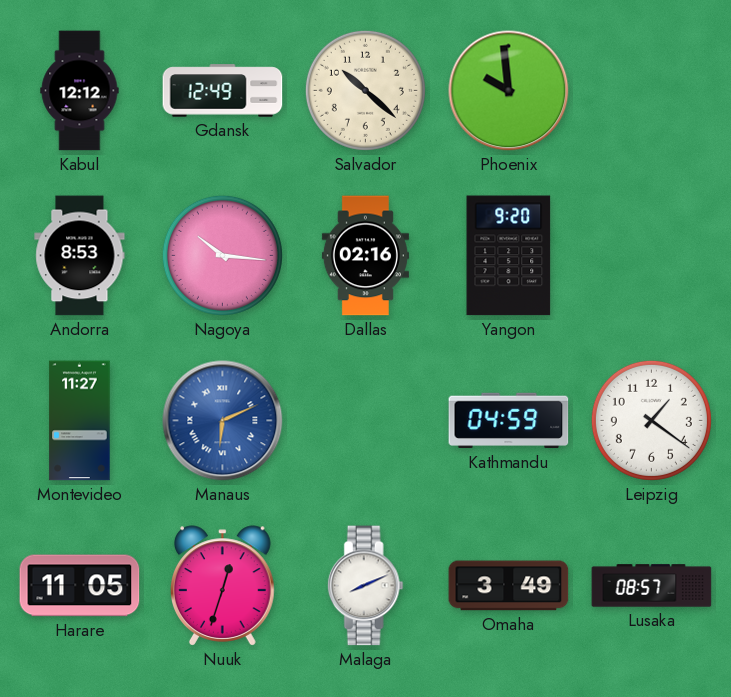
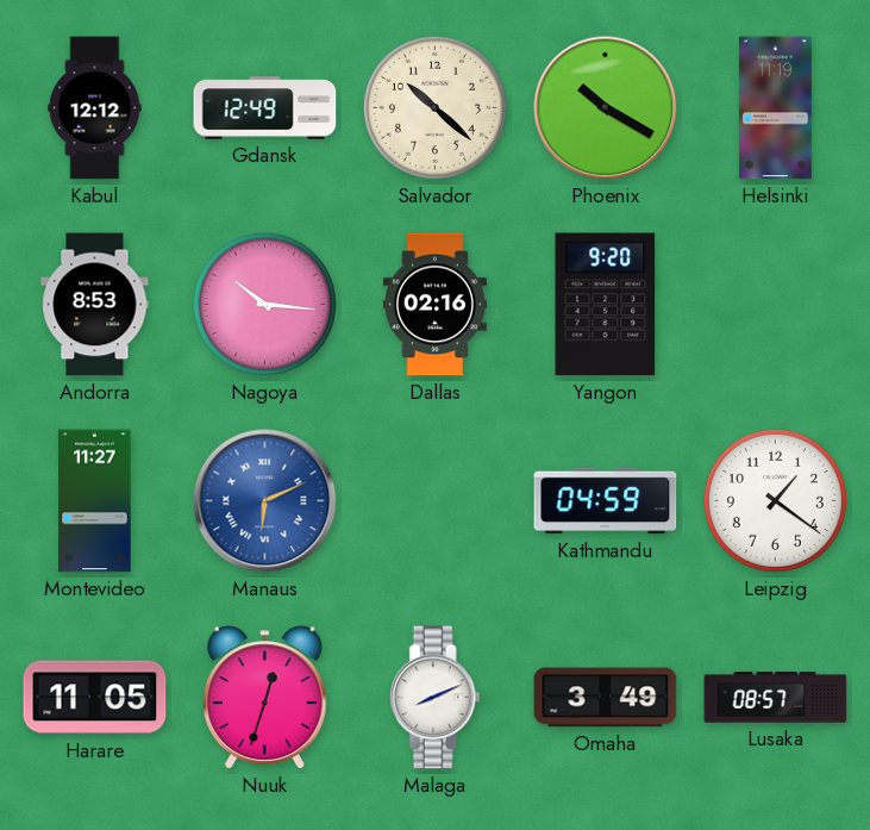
Phoenix: 9:59 -> 10:20
Helsinki: none -> 11:19
